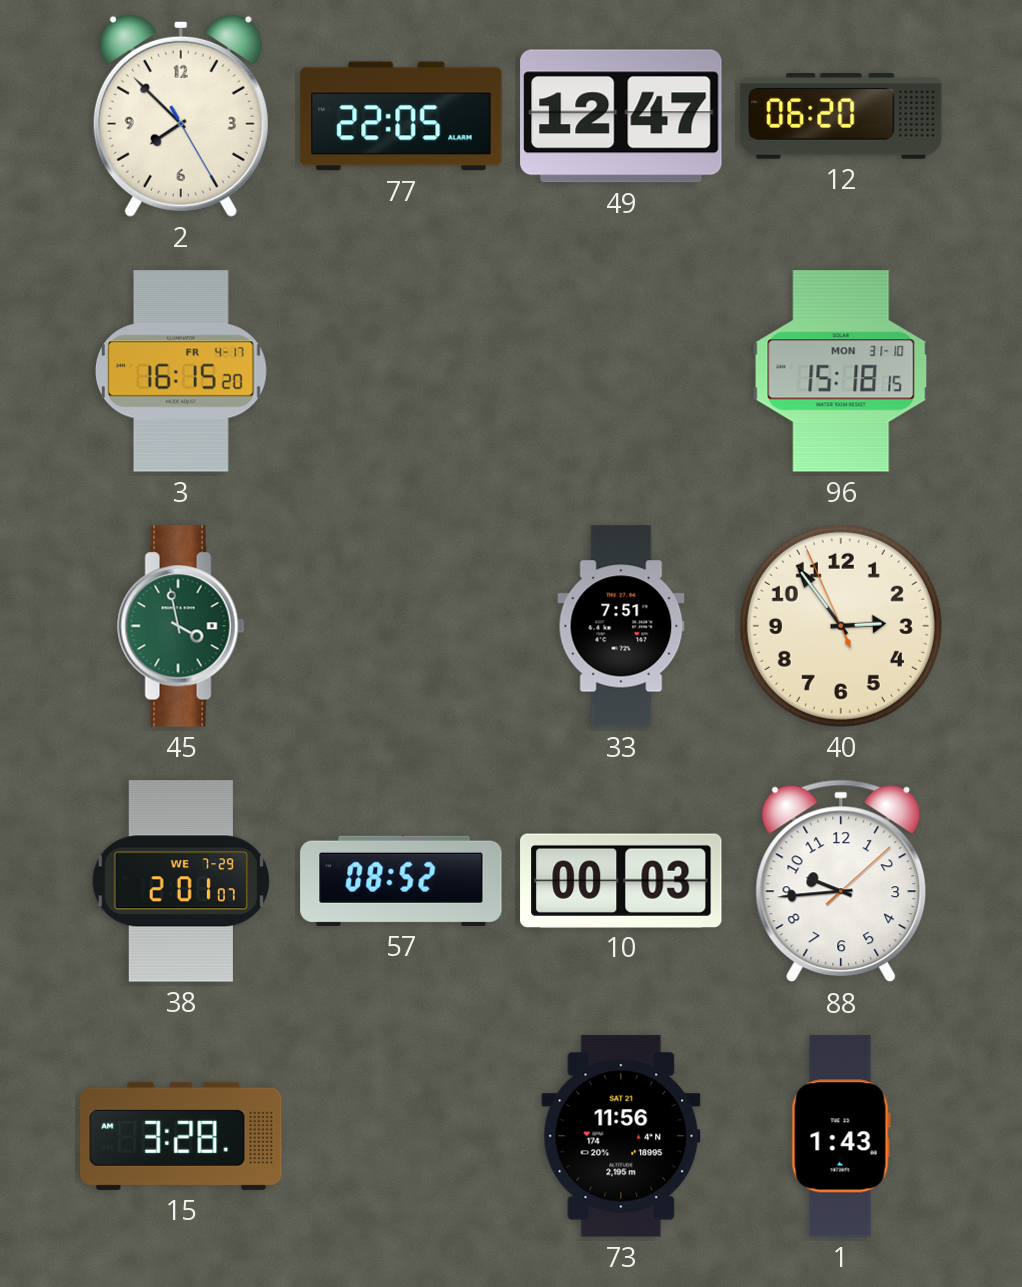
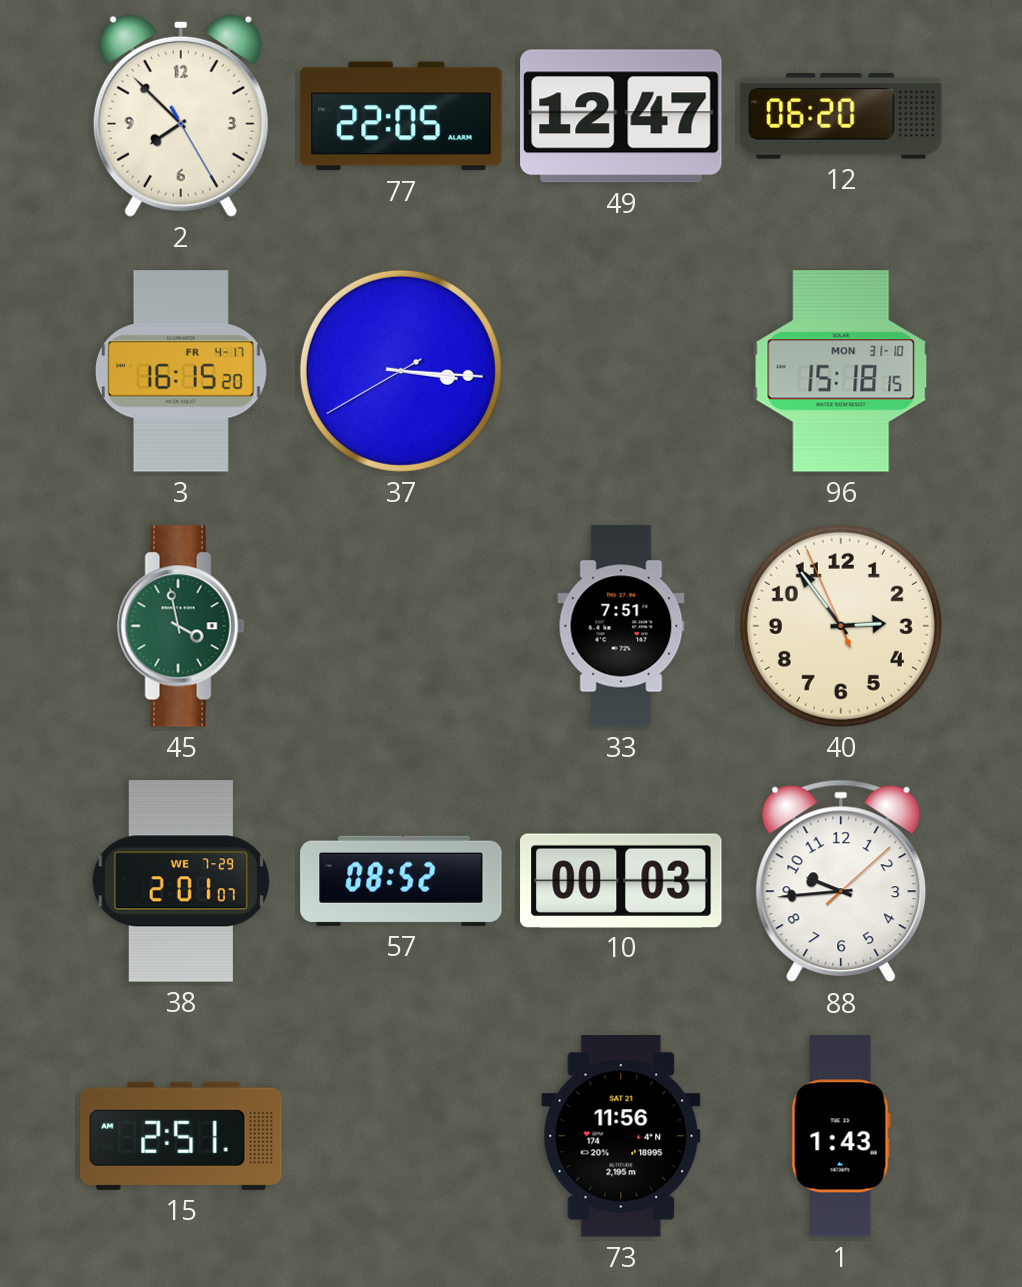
37: none -> 3:15
15: 3:28 -> 2:51
